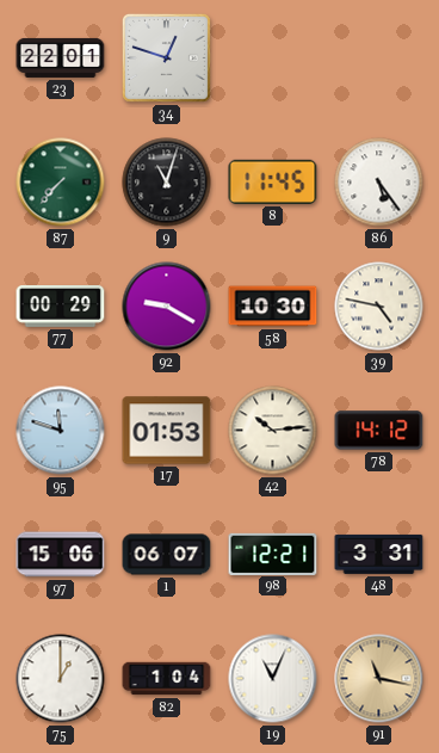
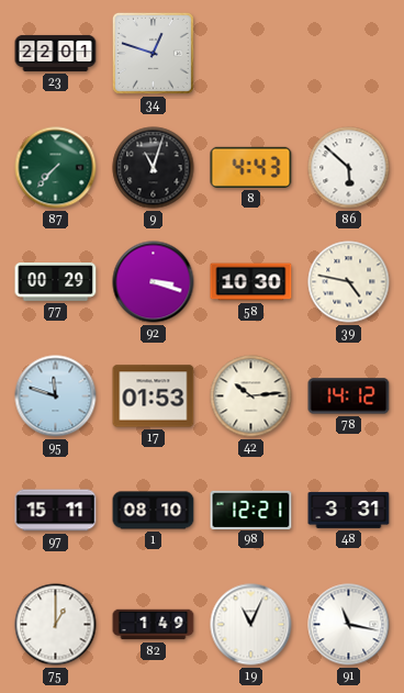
8: 11:45 -> 4:43
86: 5:24 -> 5:52
92: 9:20 -> 3:18
97: 15:06 -> 15:11
1: 06:07 -> 08:10
82: 1:04 -> 1:49
91 dial: champagne -> white
